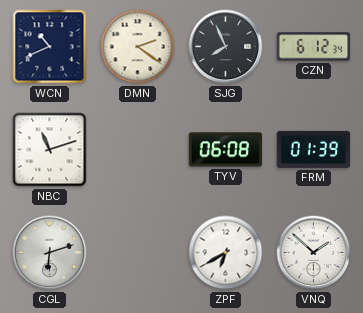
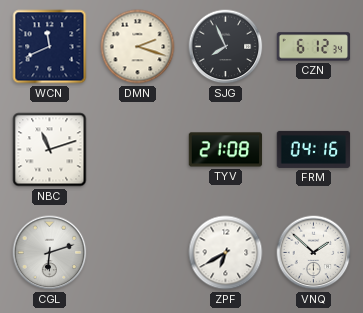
WCN: 10:41 -> 11:41
DMN: 2:21 -> 2:18
TYV: 06:08 -> 21:08
FRM: 01:39 -> 04:16
